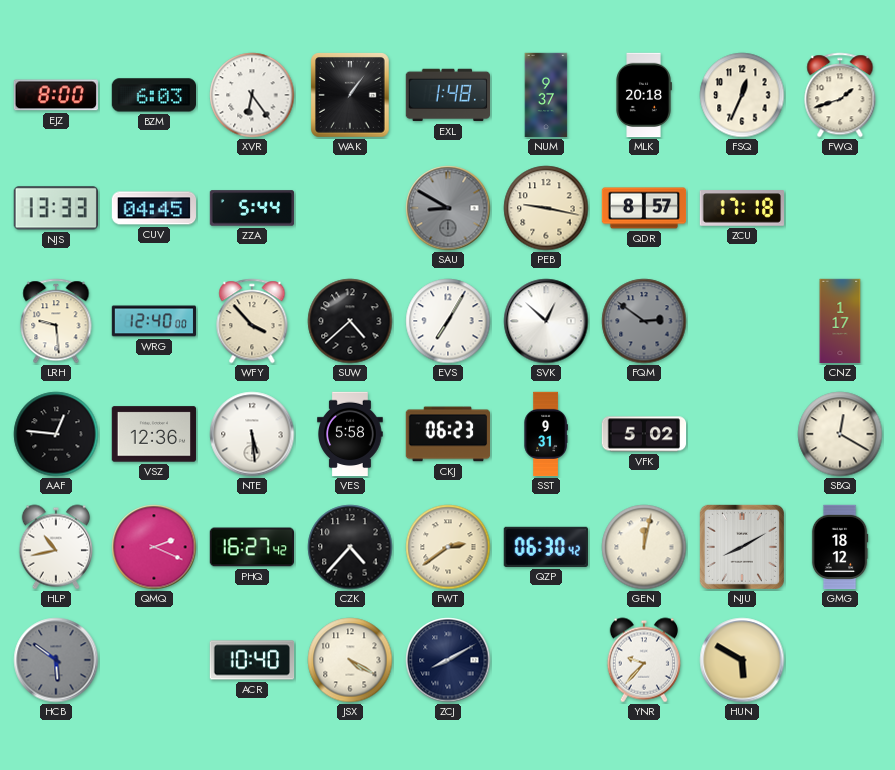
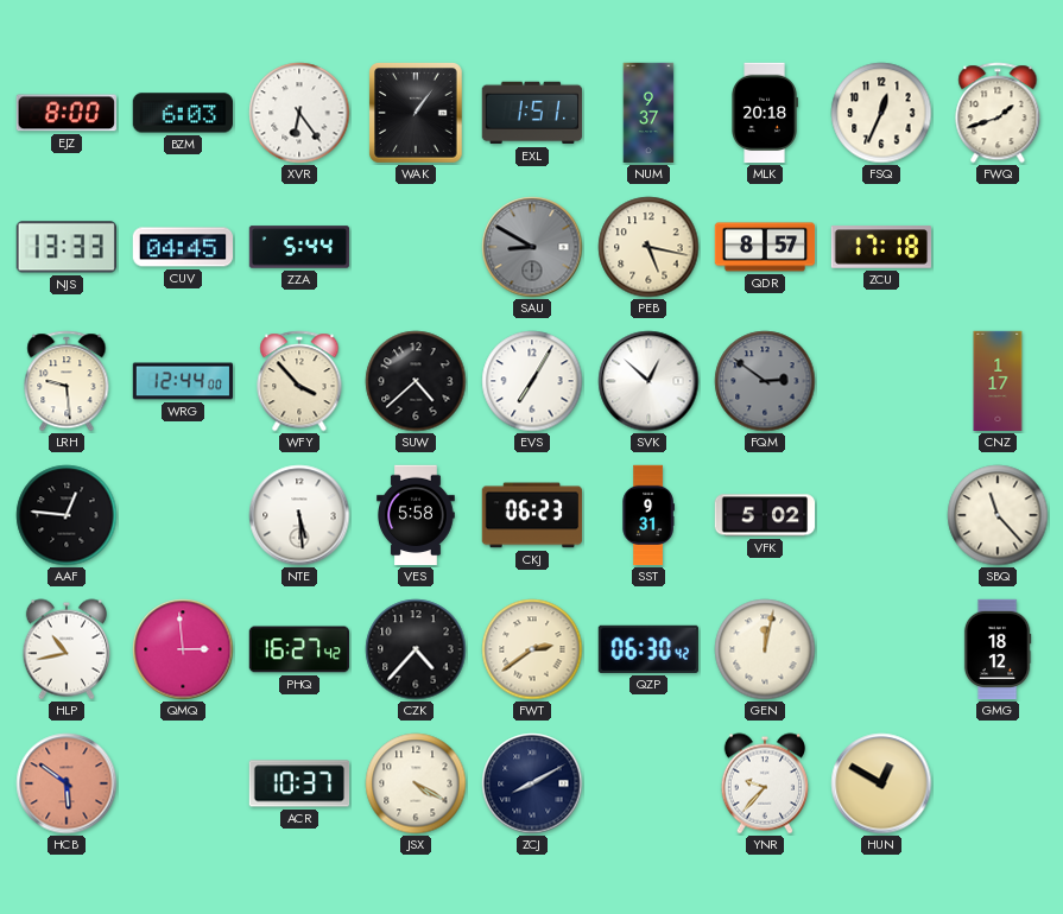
EXL: 1:48 -> 1:51
PEB: 9:17 -> 5:17
WRG: 12:40 -> 12:44
VSZ: 12:36 -> none
SBQ: 12:20 -> 11:23
QMQ: 2:19 -> 2:59
NJU: 8:10 -> none
HCB dial: grey -> salmon
ACR: 10:40 -> 10:37
HUN: 5:50 -> 12:50
